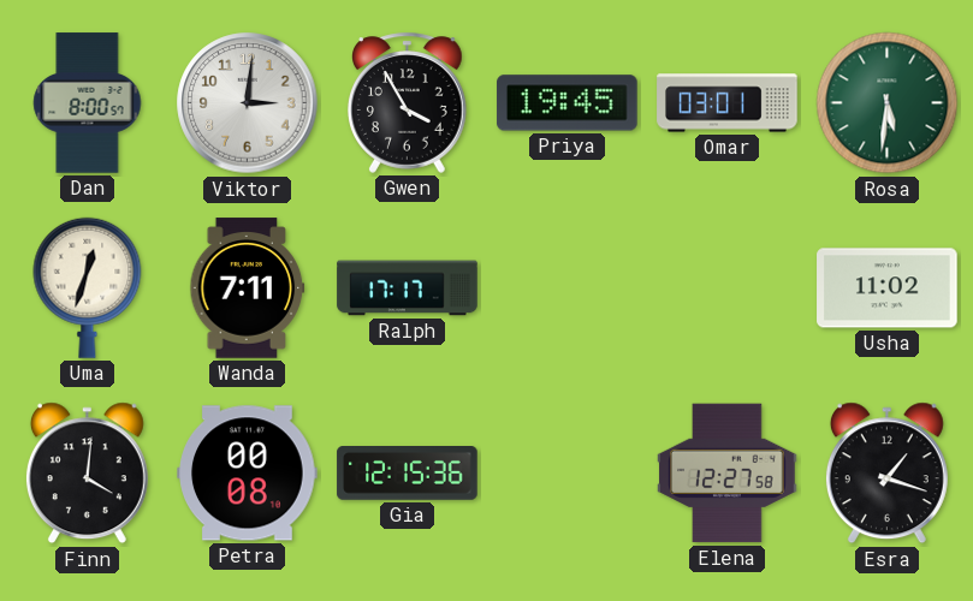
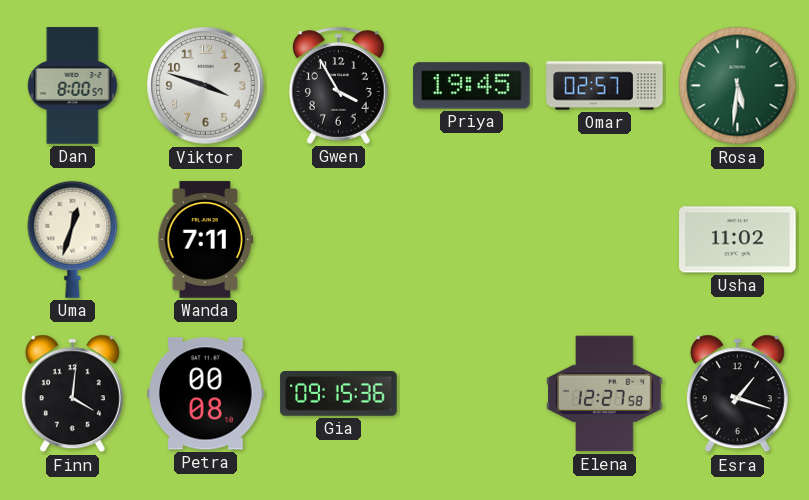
Viktor: 3:01 -> 3:48
Omar: 03:01 -> 02:57
Ralph: 17:17 -> none
Gia: 12:15 -> 09:15
